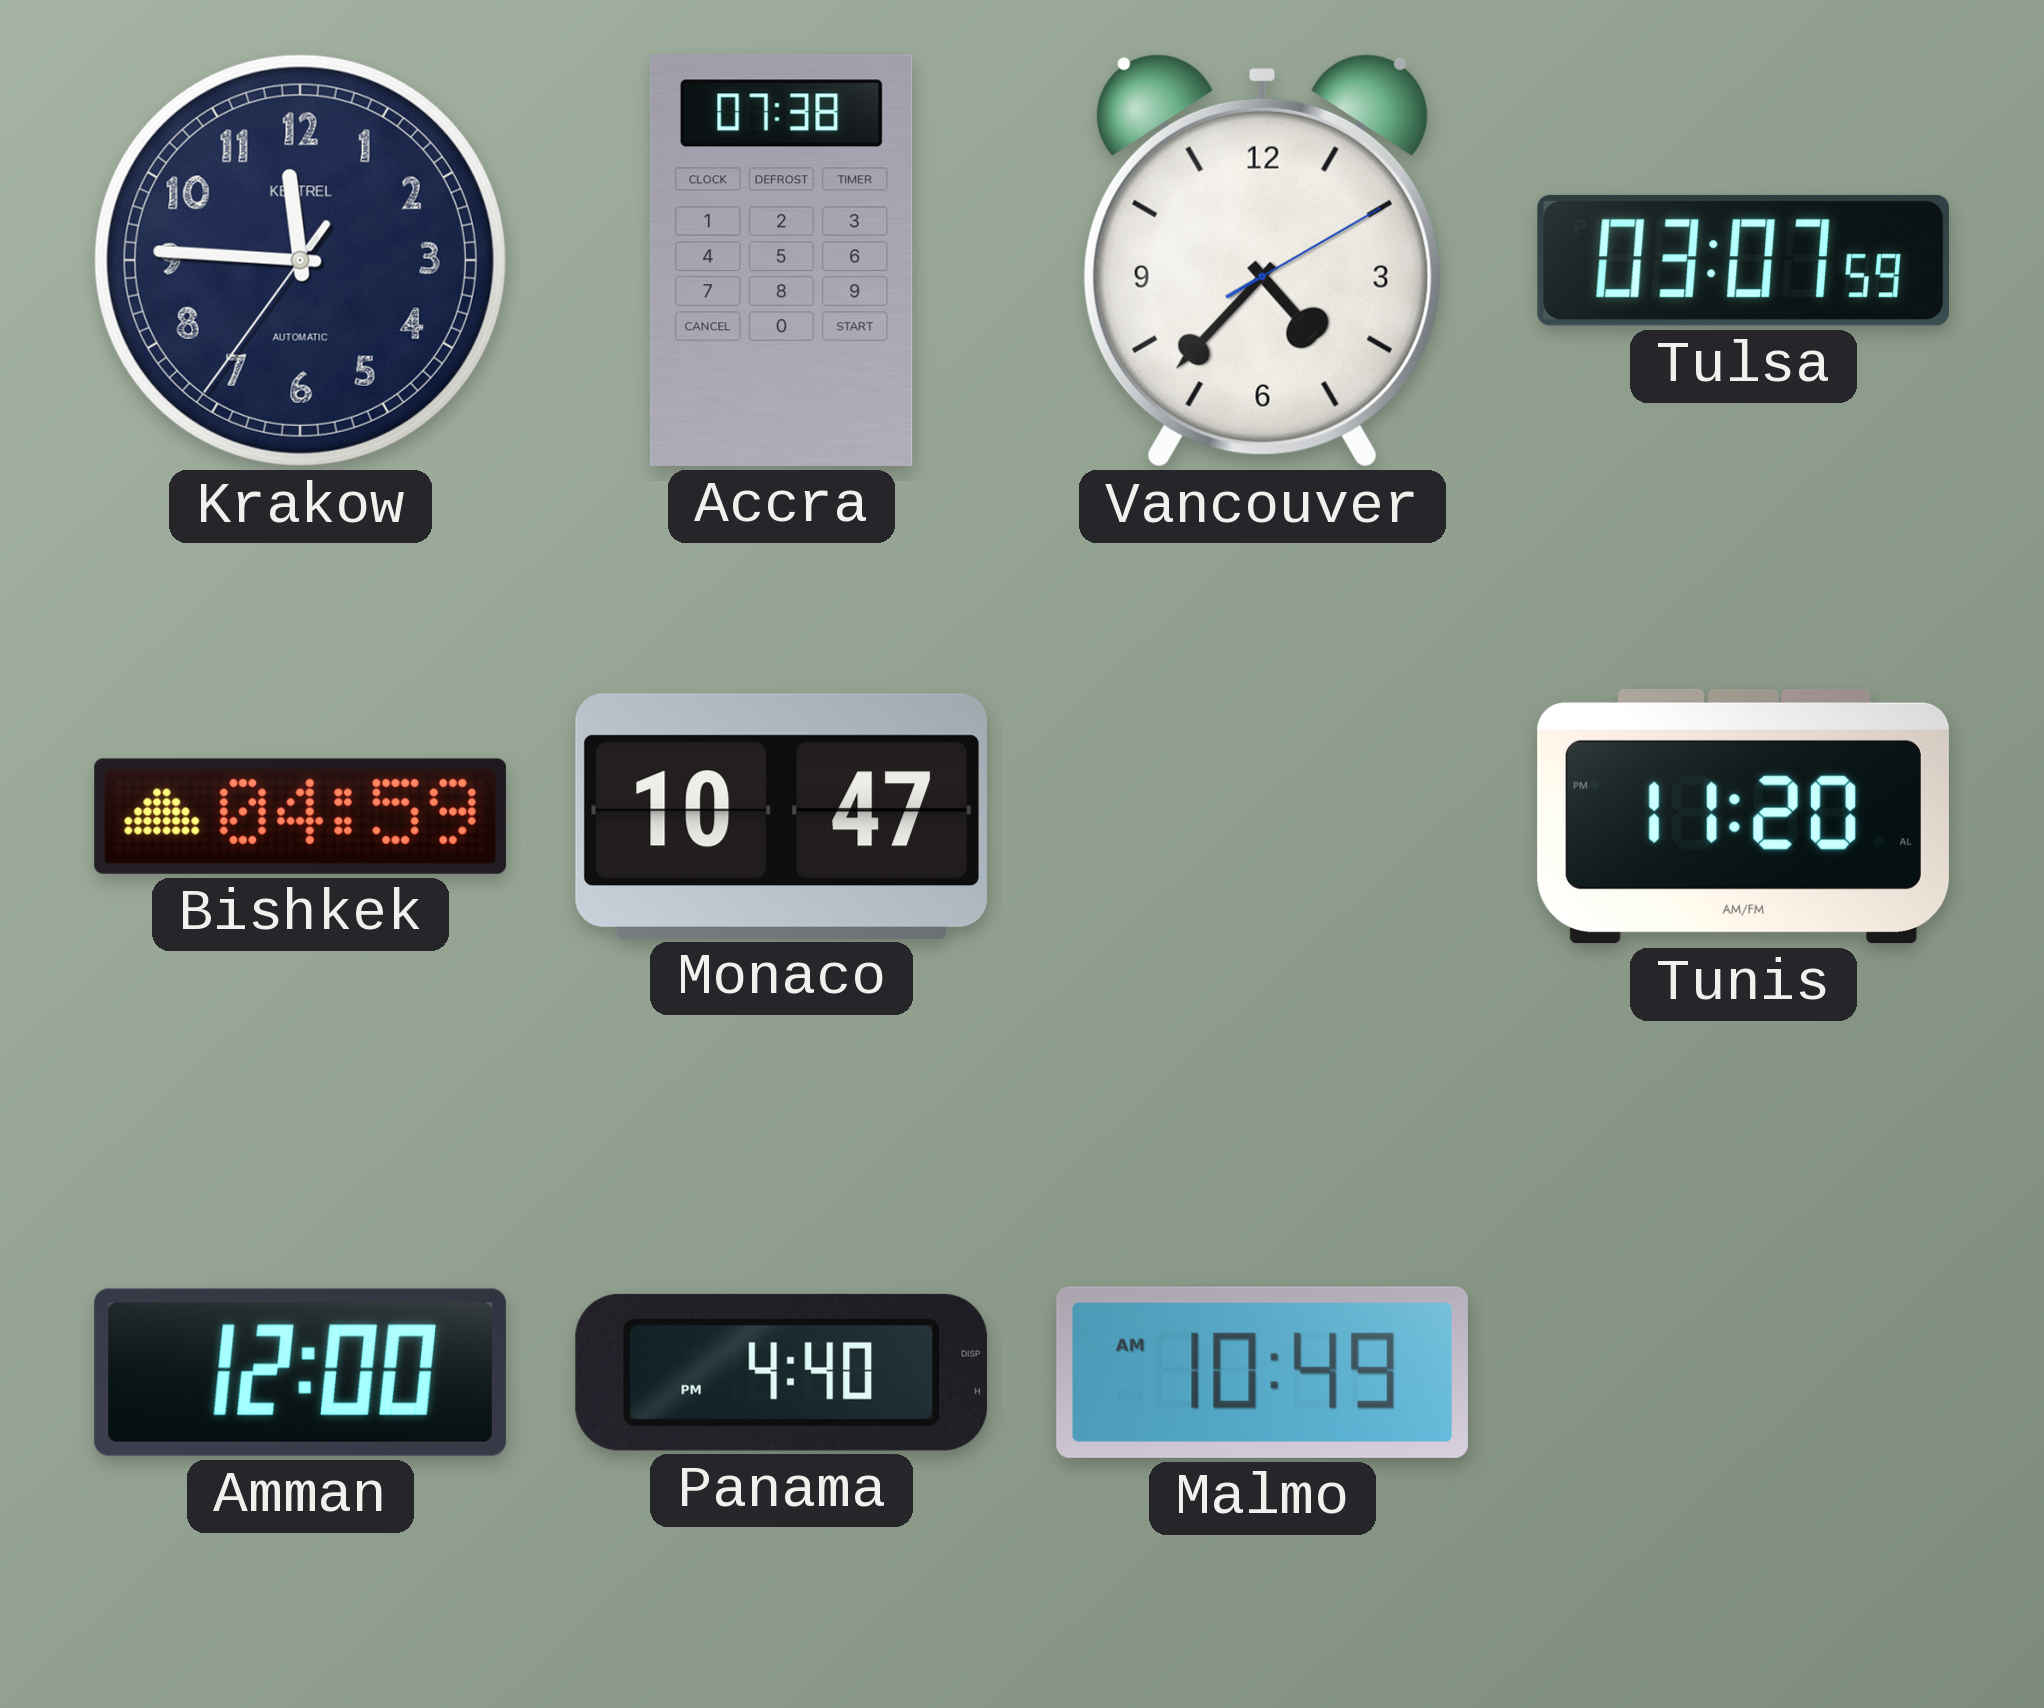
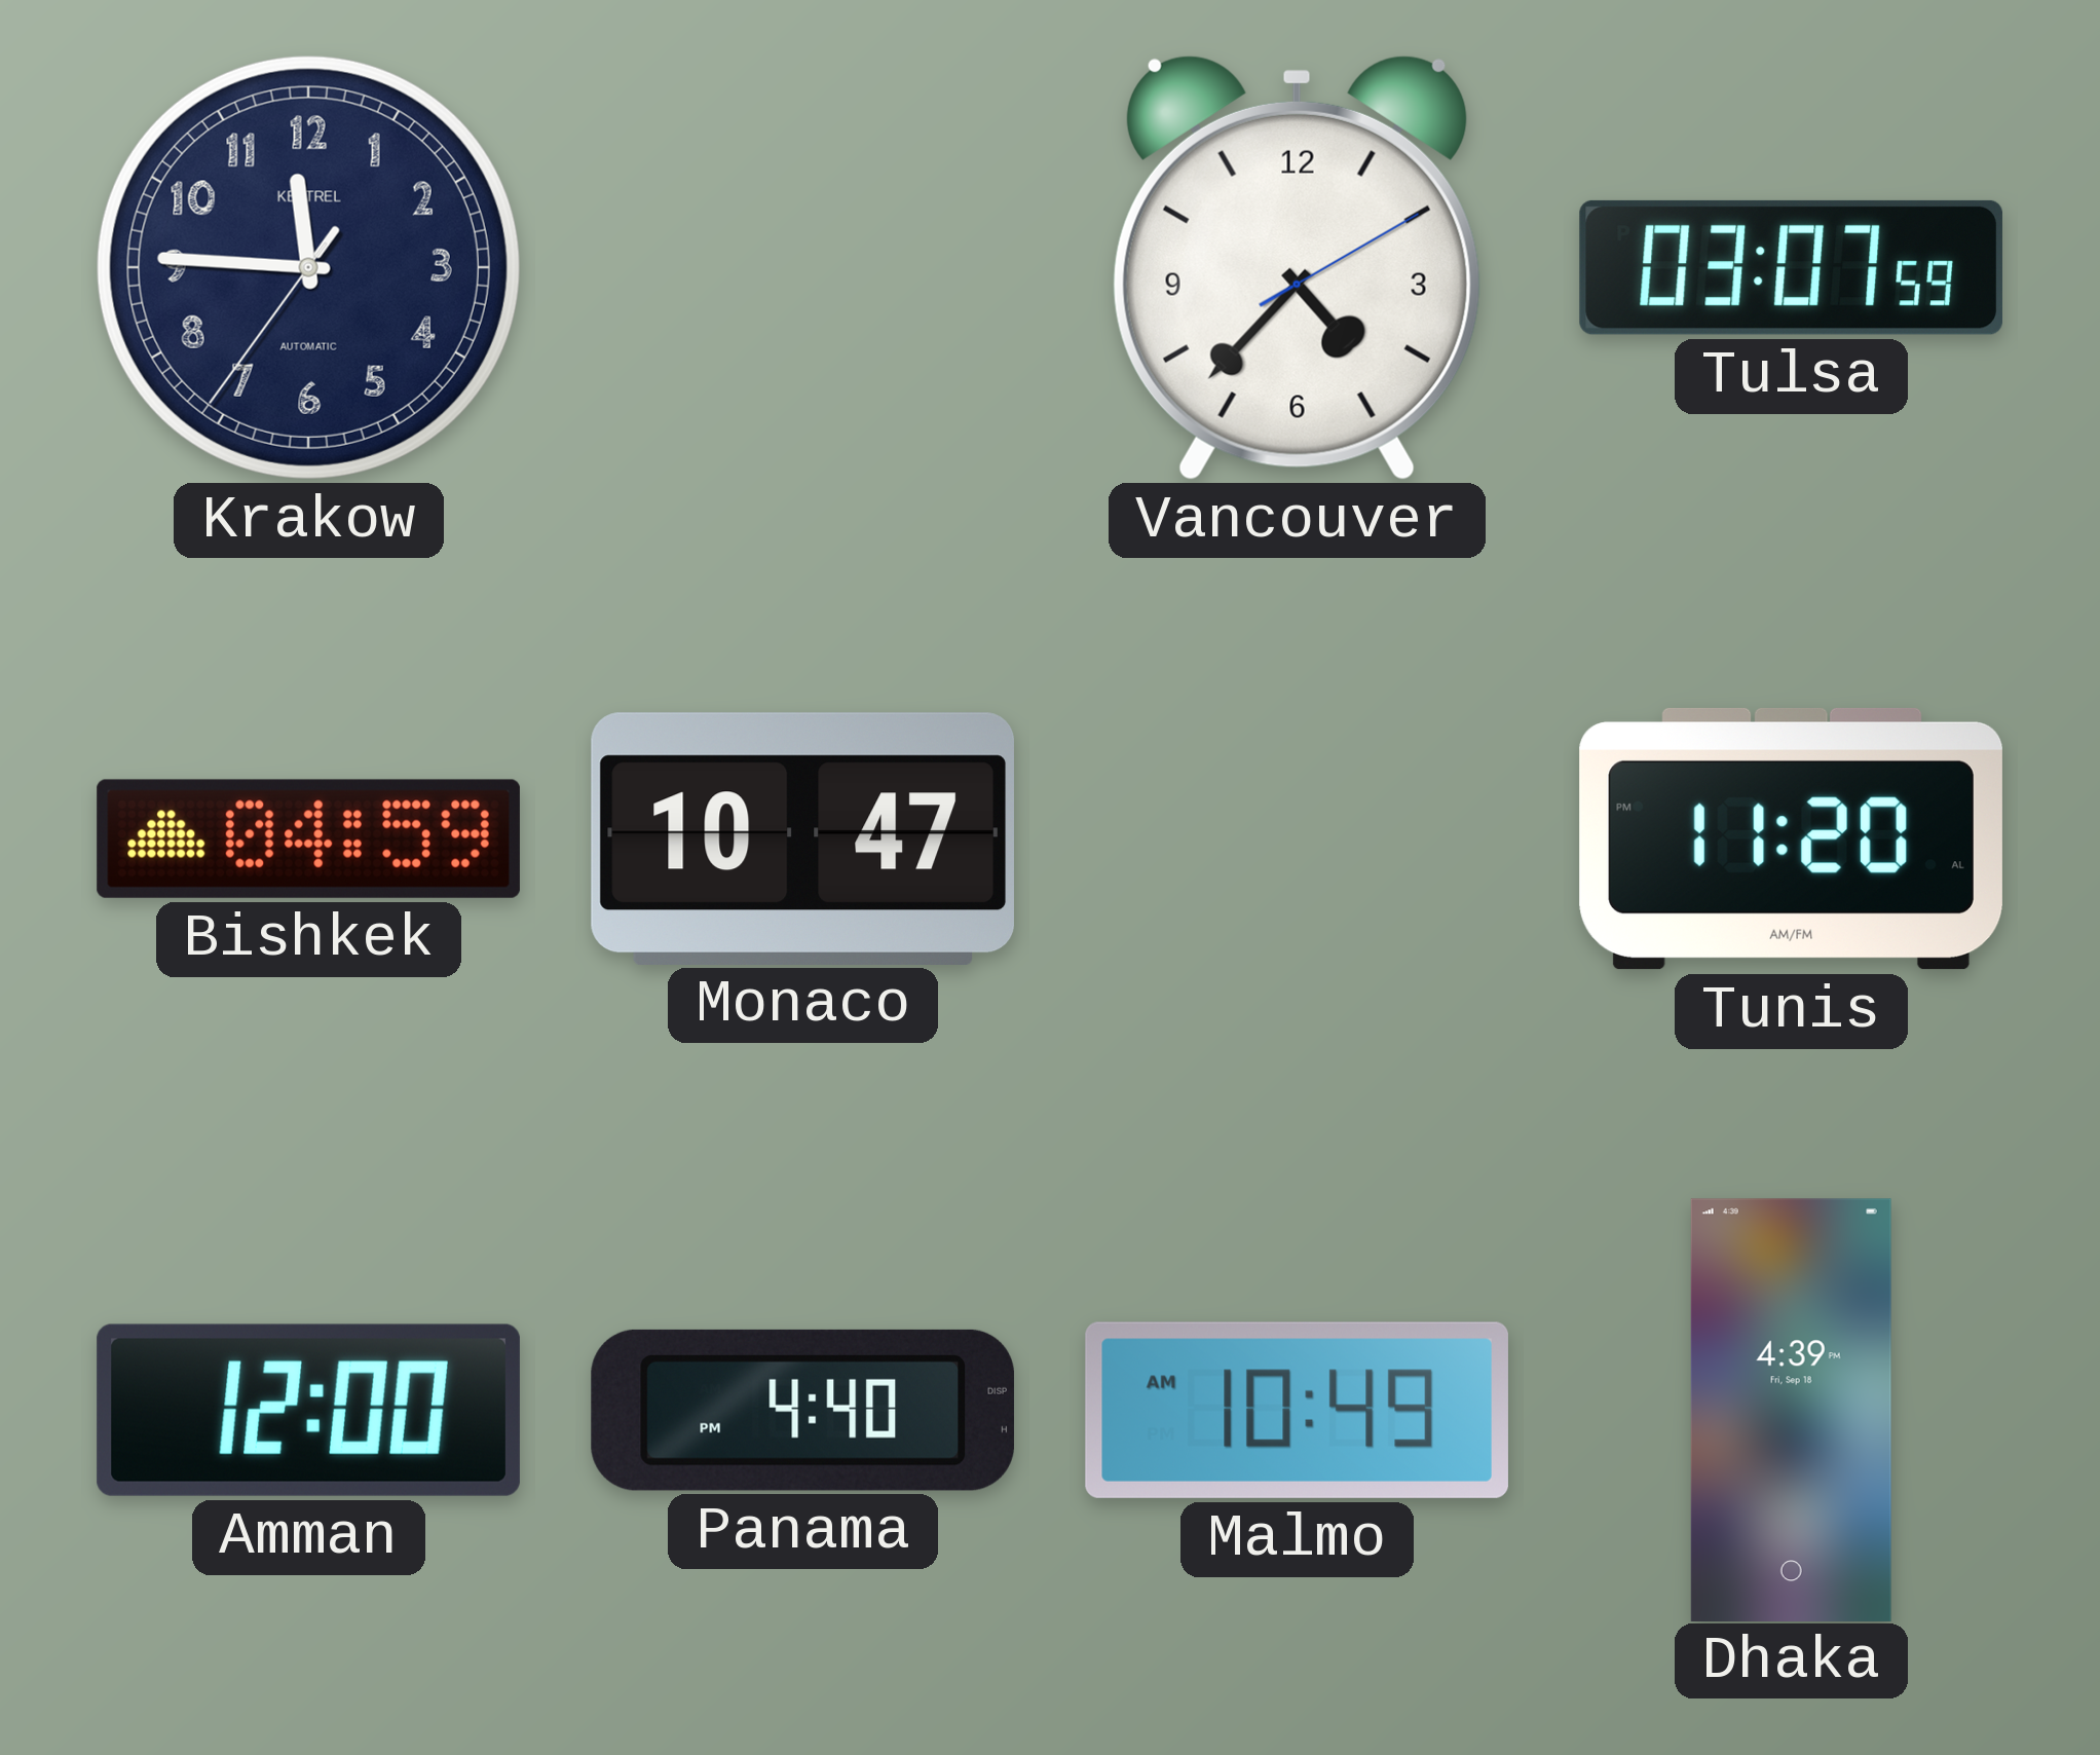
Accra: 07:38 -> none
Dhaka: none -> 4:39
